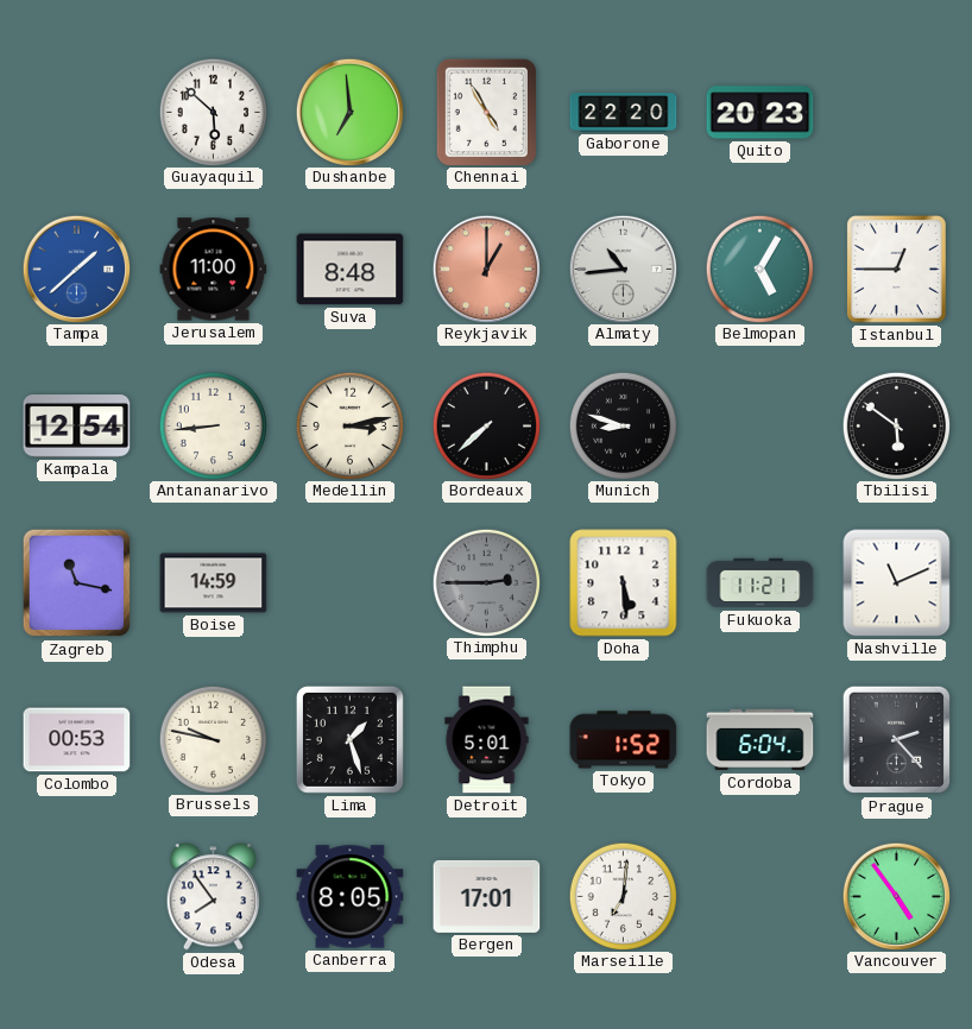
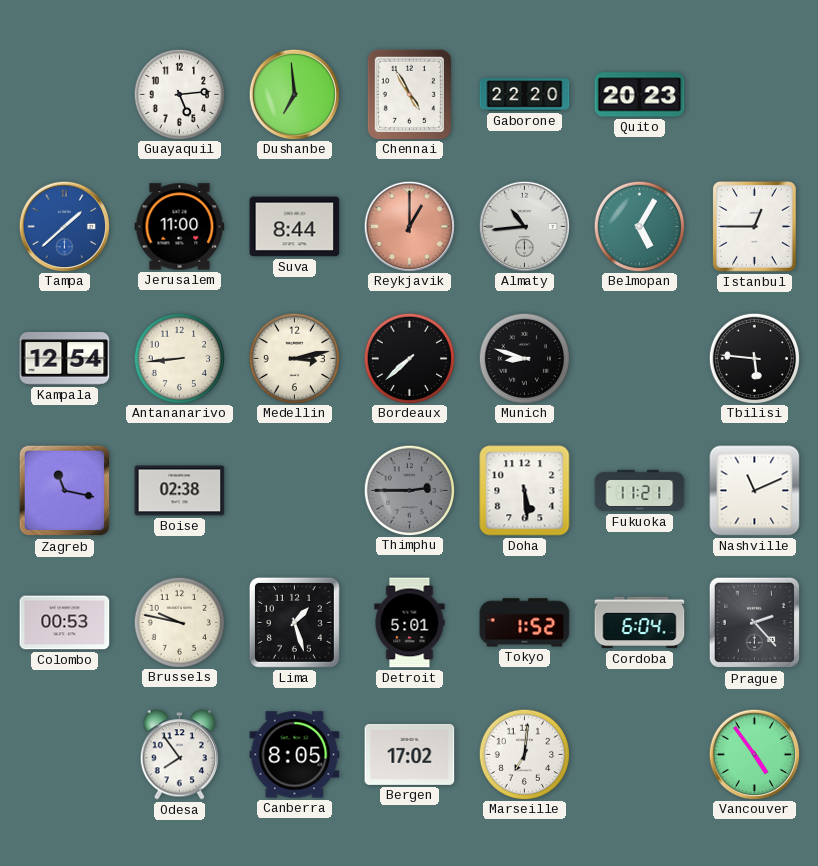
Guayaquil: 5:52 -> 5:14
Suva: 8:48 -> 8:44
Tbilisi: 5:51 -> 5:46
Boise: 14:59 -> 02:38
Bergen: 17:01 -> 17:02
